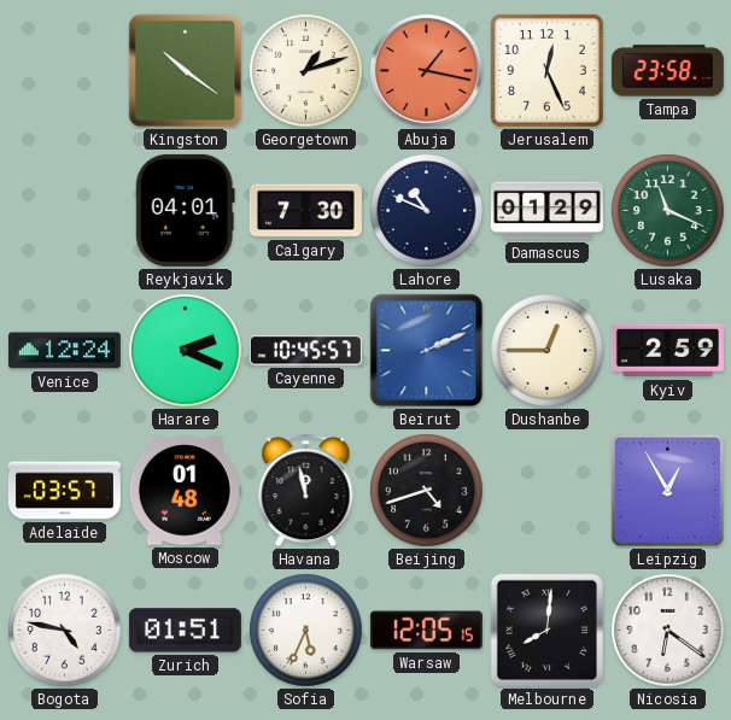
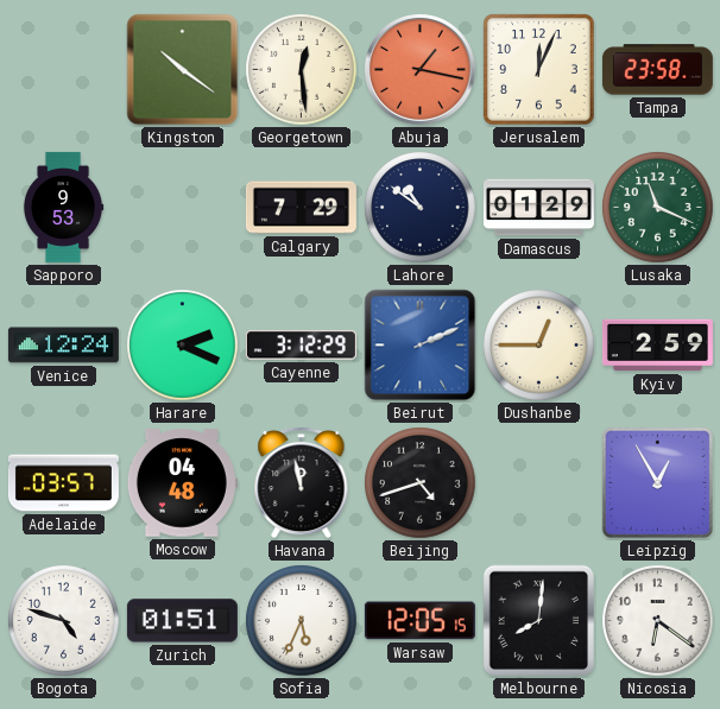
Georgetown: 1:12 -> 12:29
Jerusalem: 12:26 -> 12:04
Sapporo: none -> 9:53
Reykjavik: 04:01 -> none
Calgary: 7:30 -> 7:29
Lahore: 10:49 -> 10:51
Cayenne: 10:45 -> 3:12
Moscow: 01:48 -> 04:48
Bogota: 4:47 -> 4:48
